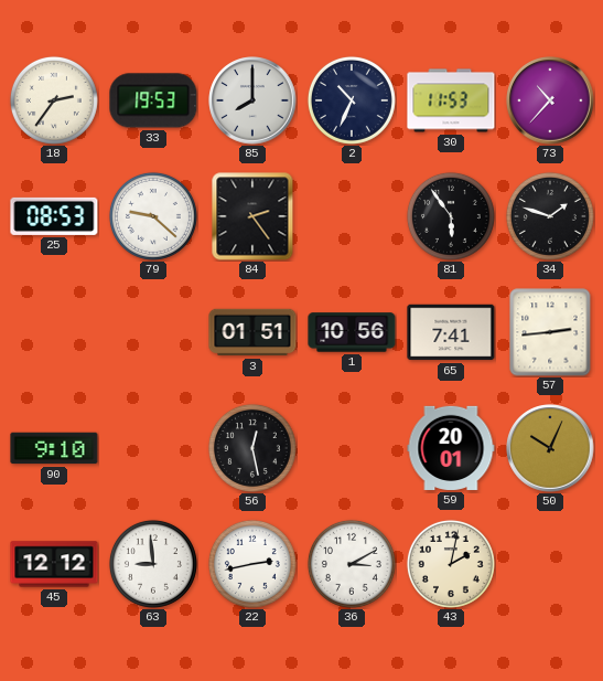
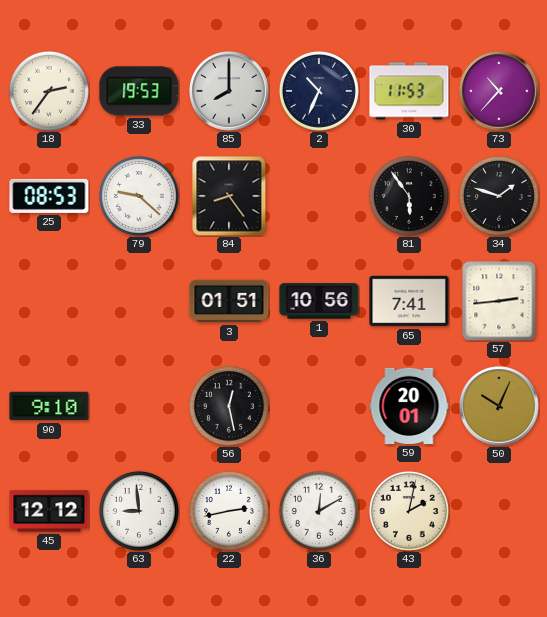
84: 2:24 -> 8:24
36: 3:10 -> 12:10
